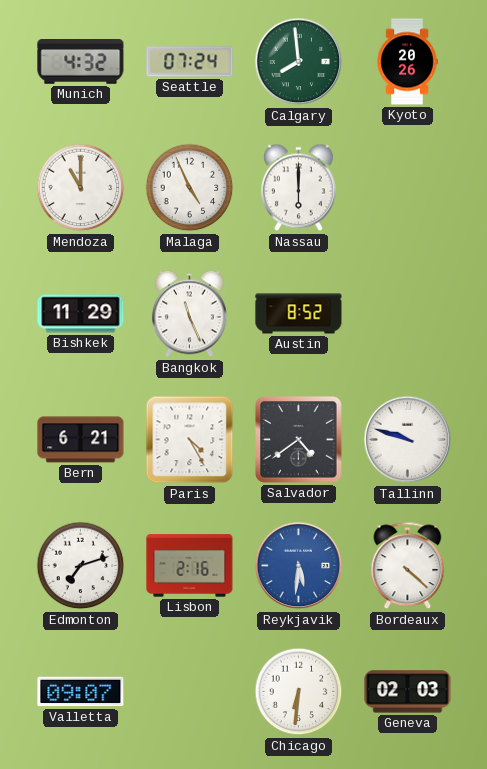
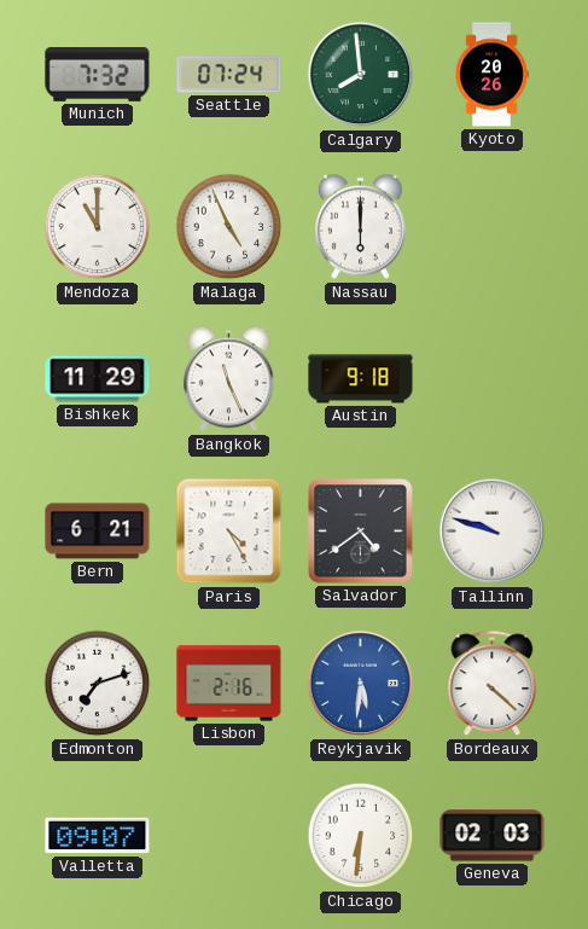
Munich: 4:32 -> 7:32
Austin: 8:52 -> 9:18
